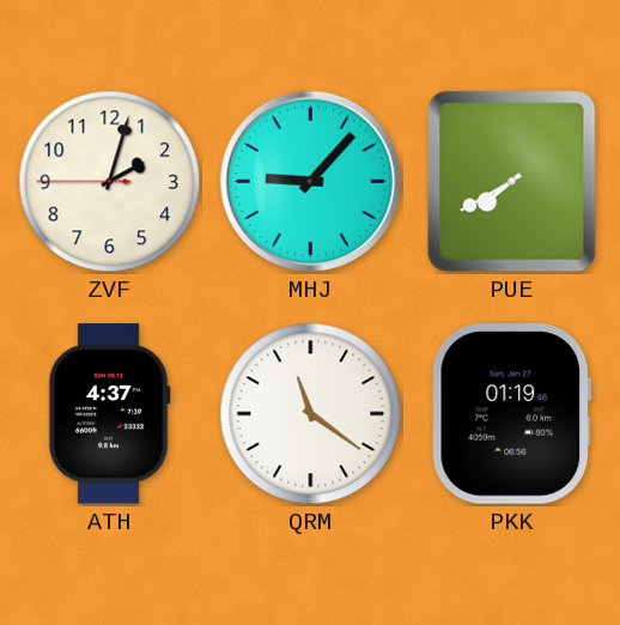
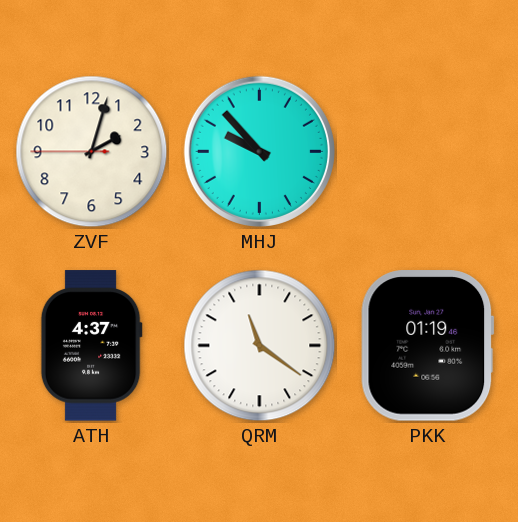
MHJ: 9:07 -> 9:53
PUE: 7:40 -> none
